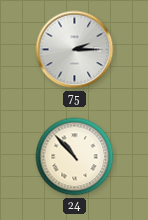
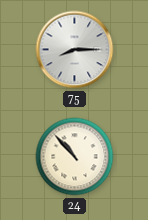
75: 2:15 -> 8:15
